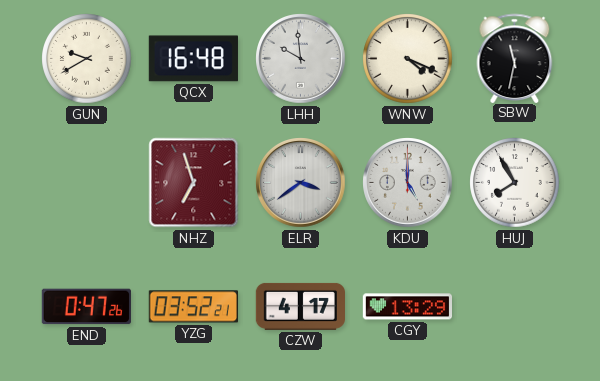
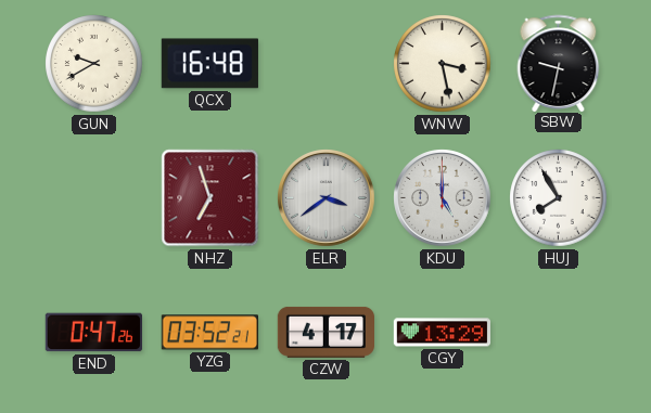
LHH: 9:59 -> none
WNW: 4:19 -> 3:28
SBW: 11:32 -> 9:32
